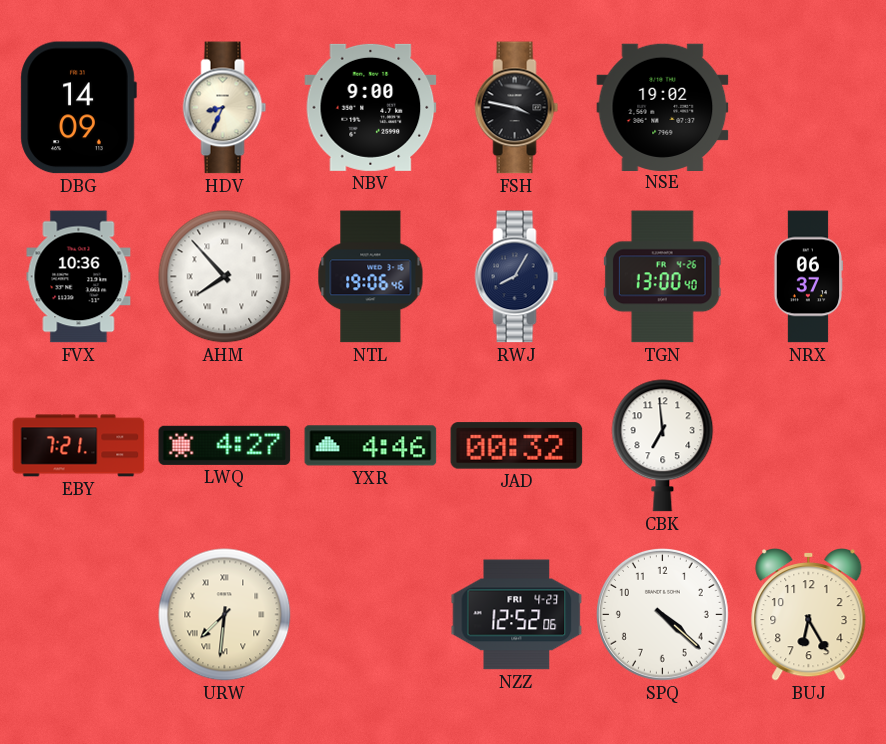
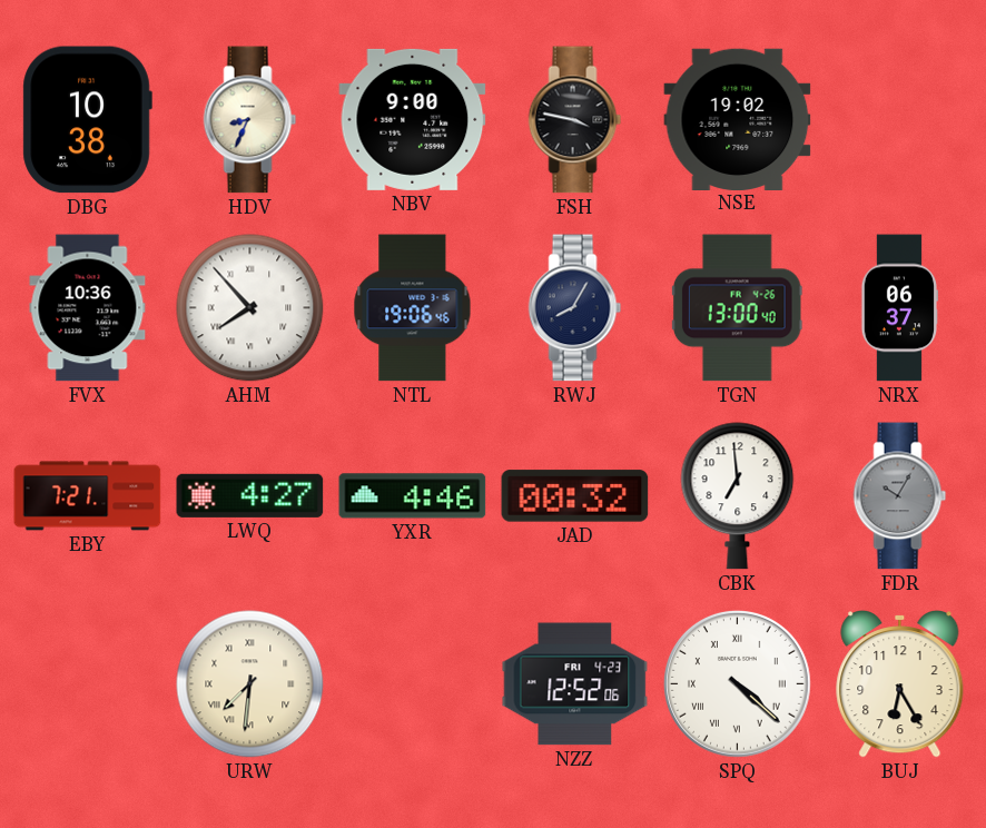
DBG: 14:09 -> 10:38
FDR: none -> 10:05
SPQ numerals: Arabic -> Roman
